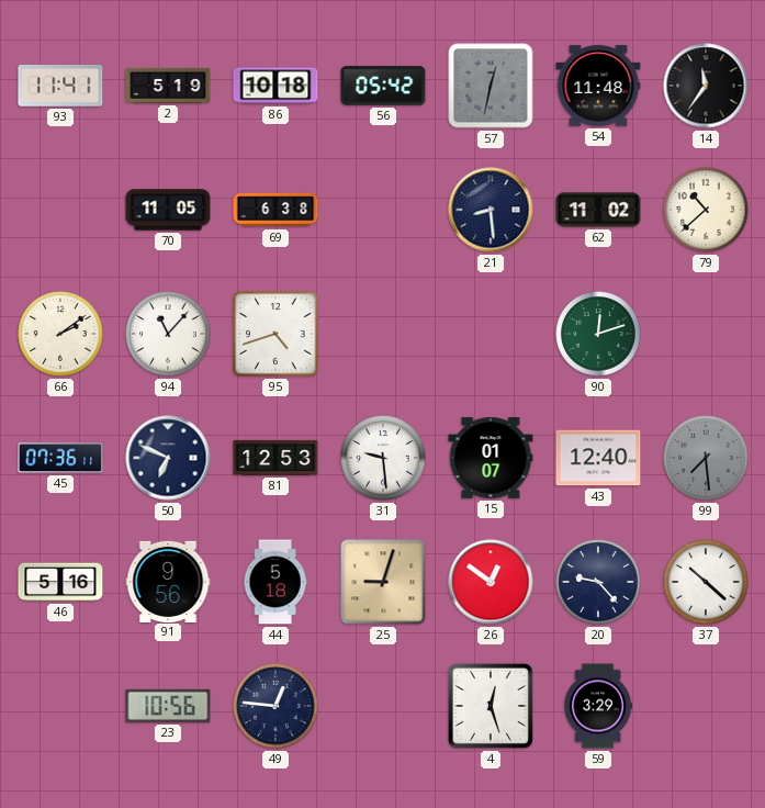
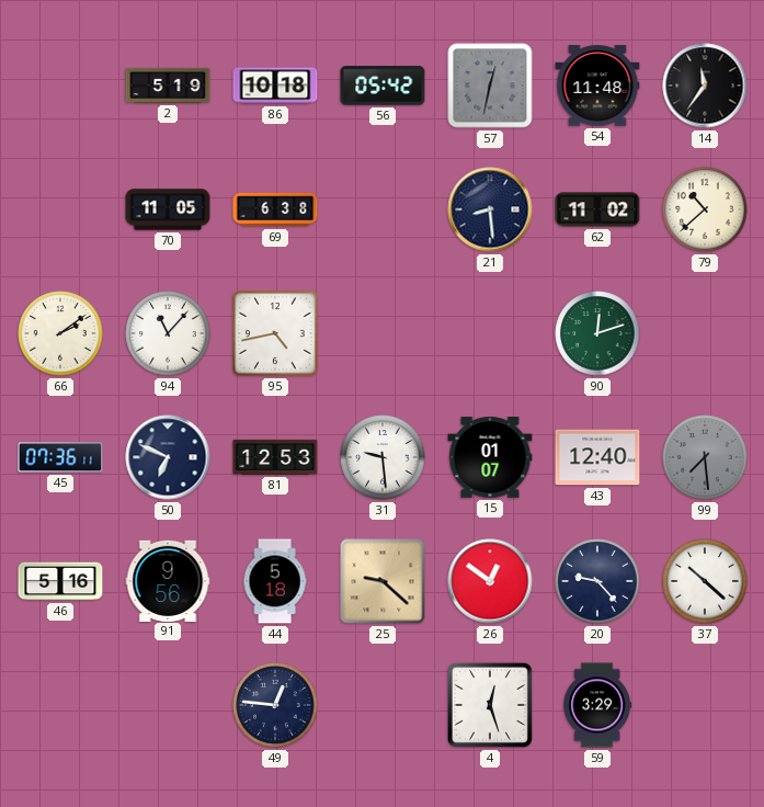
93: 11:41 -> none
95: 4:42 -> 4:43
25: 9:03 -> 9:22
23: 10:56 -> none
